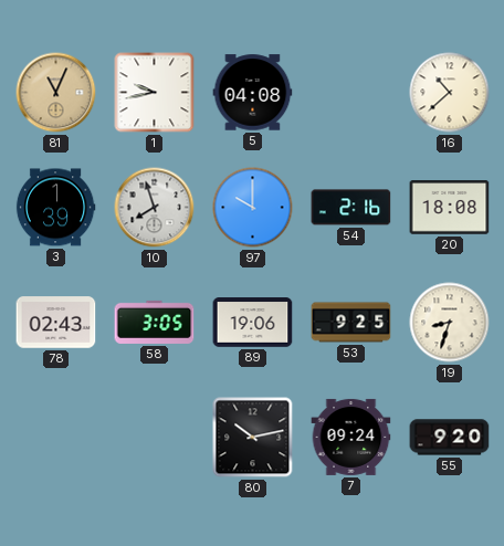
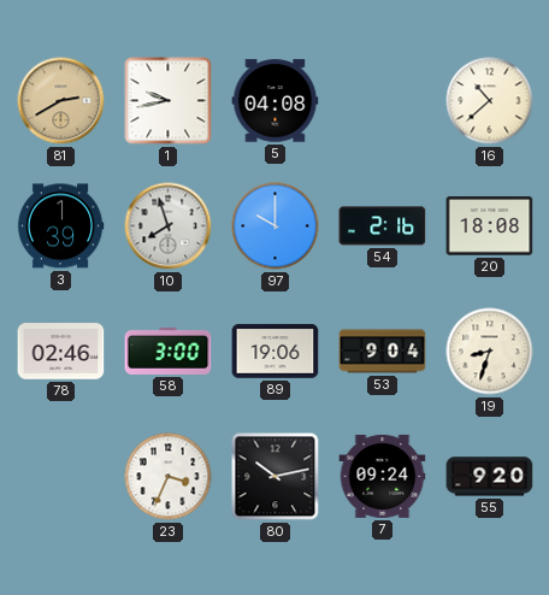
81: 11:04 -> 2:40
78: 02:43 -> 02:46
58: 3:05 -> 3:00
53: 9:25 -> 9:04
23: none -> 3:34
